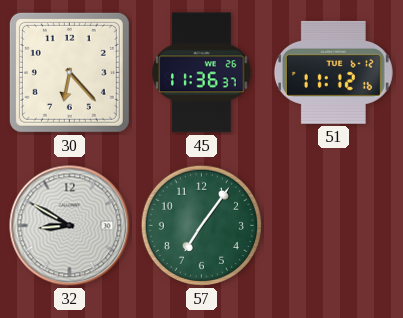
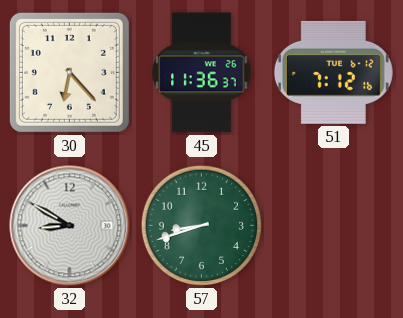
51: 11:12 -> 7:12
57: 7:06 -> 8:42
